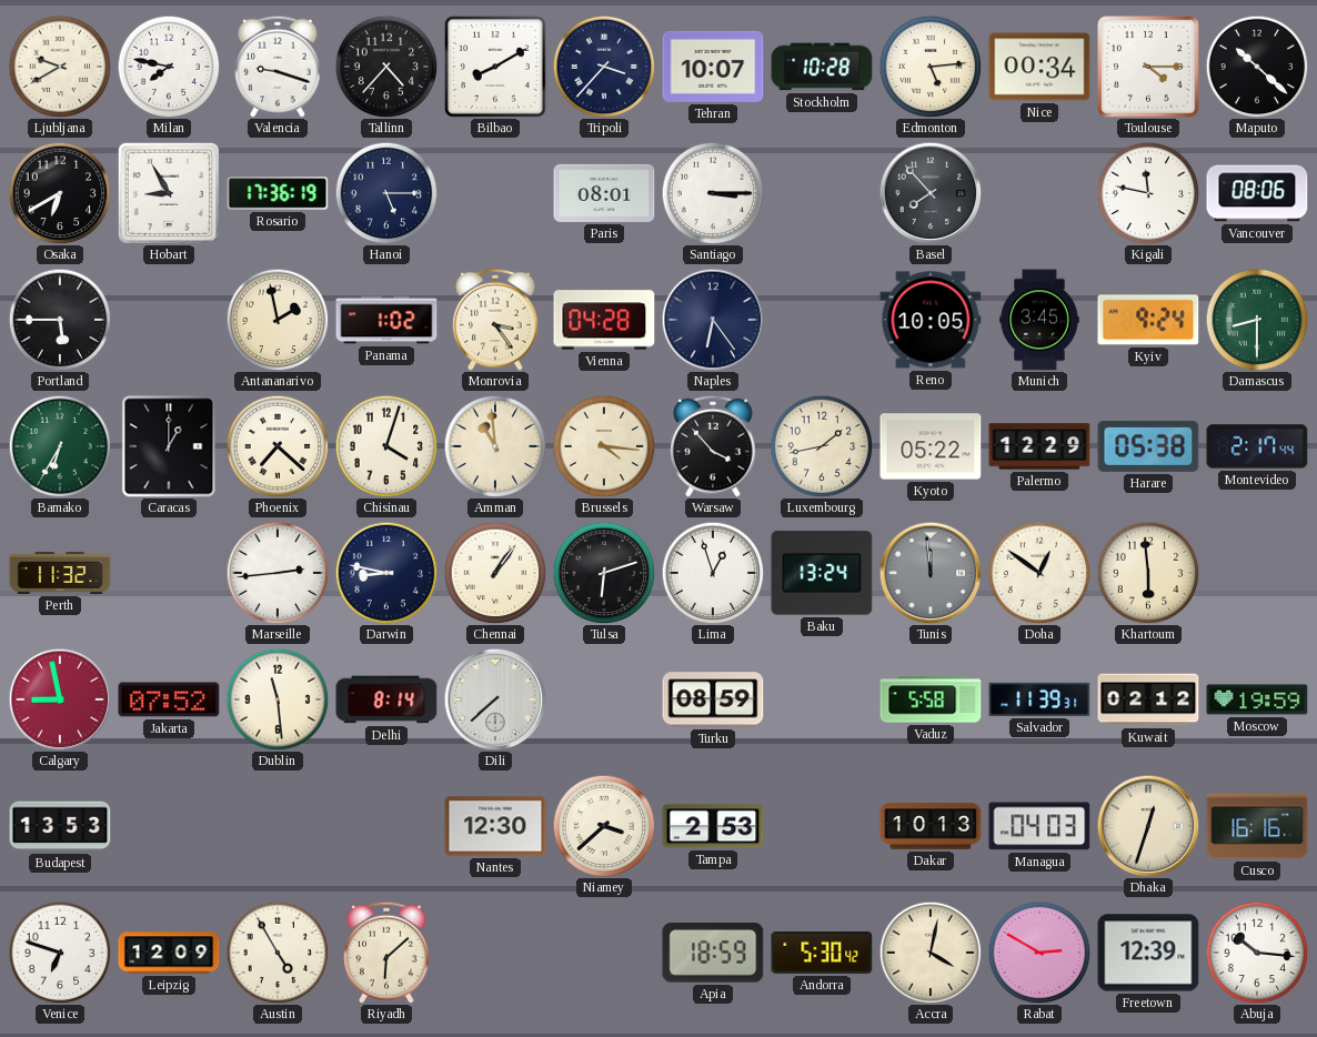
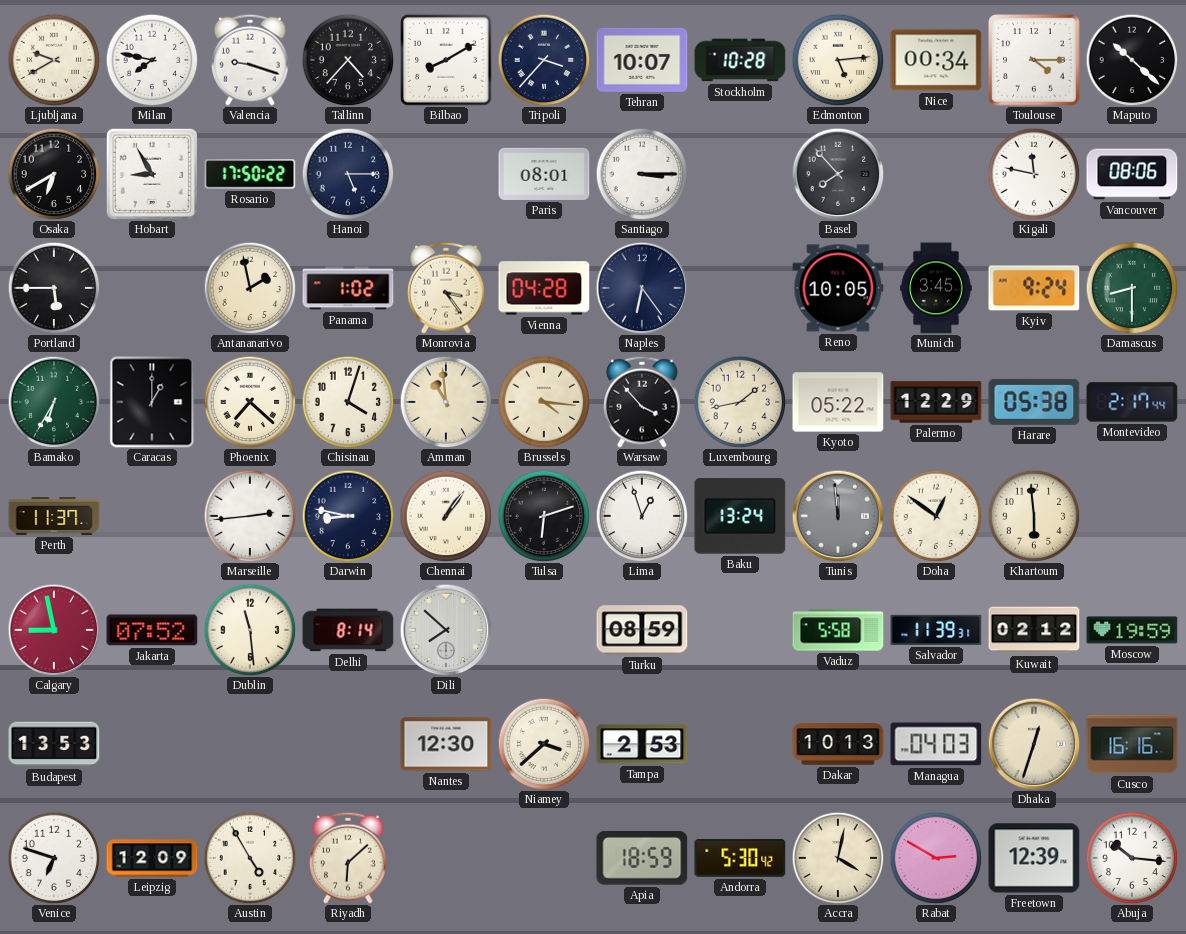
Rosario: 17:36 -> 17:50
Perth: 11:32 -> 11:37
Dili: 7:38 -> 7:52
